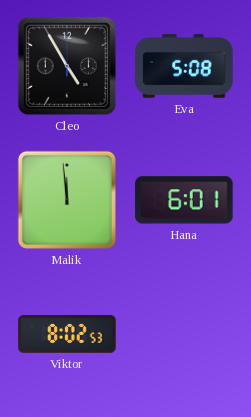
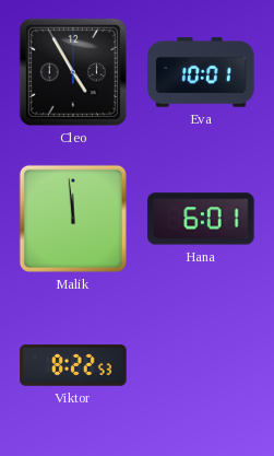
Eva: 5:08 -> 10:01
Viktor: 8:02 -> 8:22
